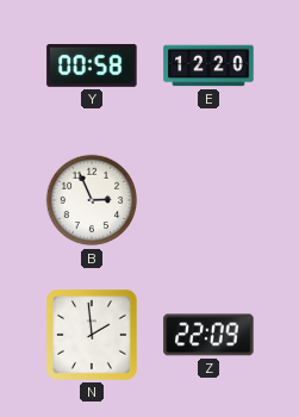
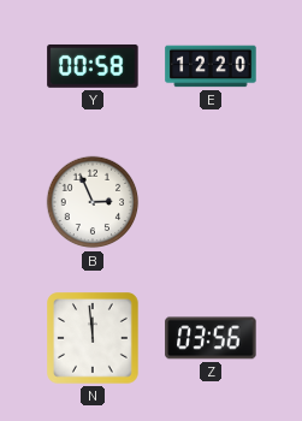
N: 1:59 -> 11:59
Z: 22:09 -> 03:56
